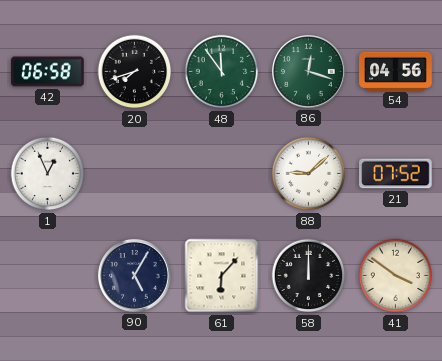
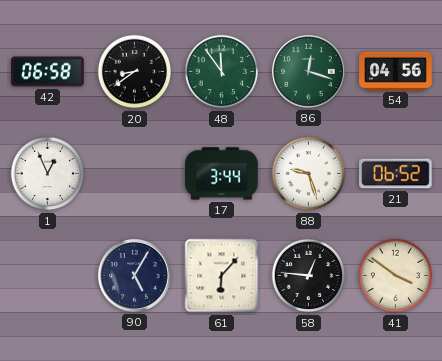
20: 7:42 -> 8:39
17: none -> 3:44
88: 9:08 -> 9:27
21: 07:52 -> 06:52
58: 12:00 -> 12:46
